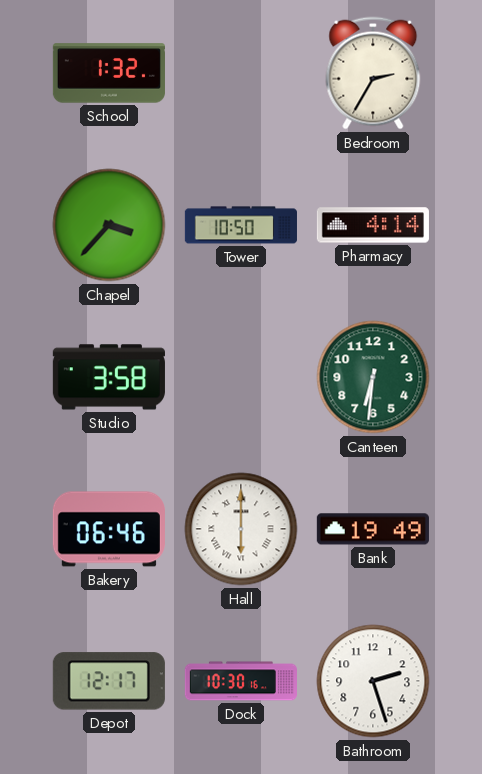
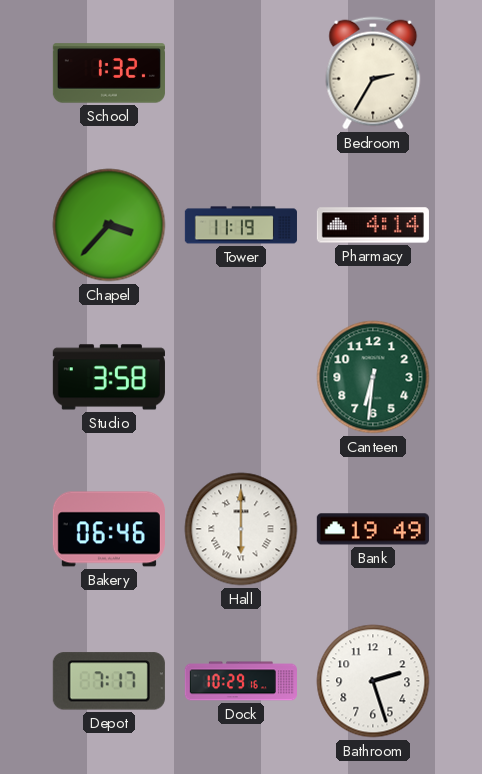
Tower: 10:50 -> 11:19
Depot: 12:17 -> 7:17
Dock: 10:30 -> 10:29
